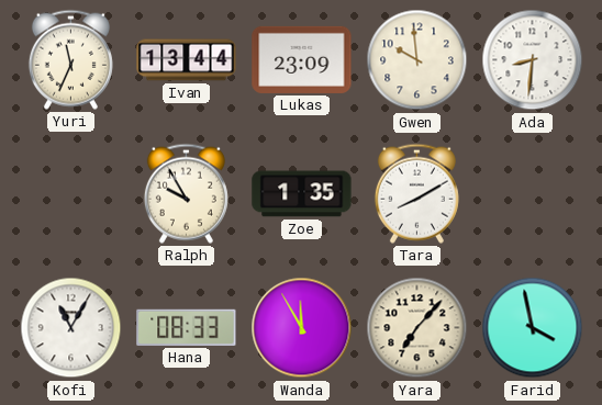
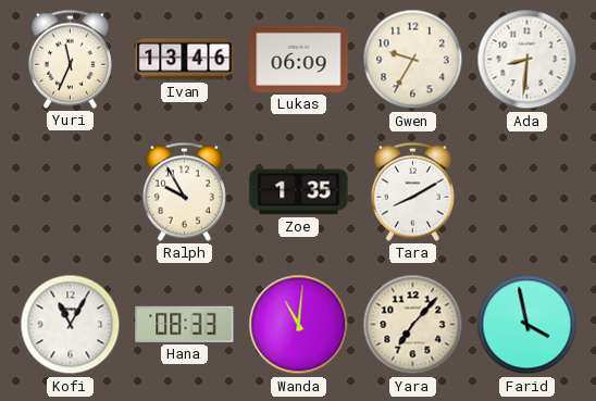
Ivan: 13:44 -> 13:46
Lukas: 23:09 -> 06:09
Gwen: 9:59 -> 9:35
Wanda: 11:55 -> 11:01
